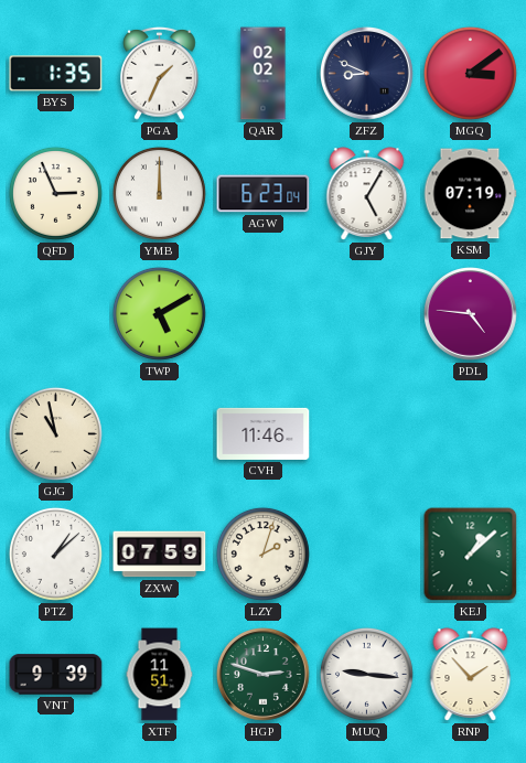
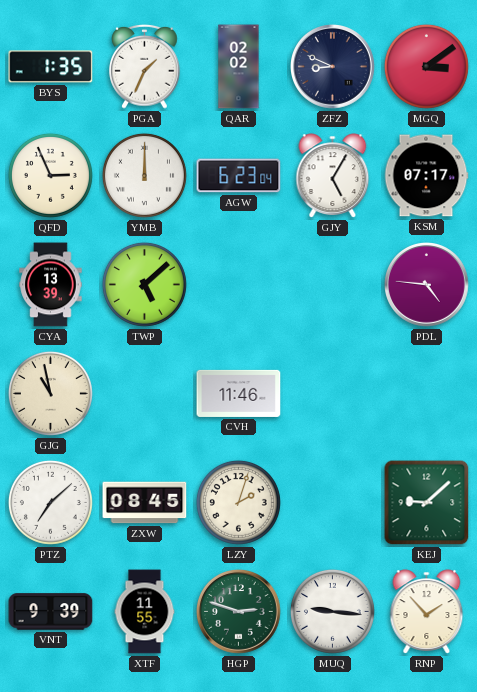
KSM: 07:19 -> 07:17
CYA: none -> 13:39
TWP: 5:10 -> 5:08
PTZ: 1:08 -> 7:08
ZXW: 07:59 -> 08:45
KEJ: 1:08 -> 9:08
XTF: 11:51 -> 11:55
